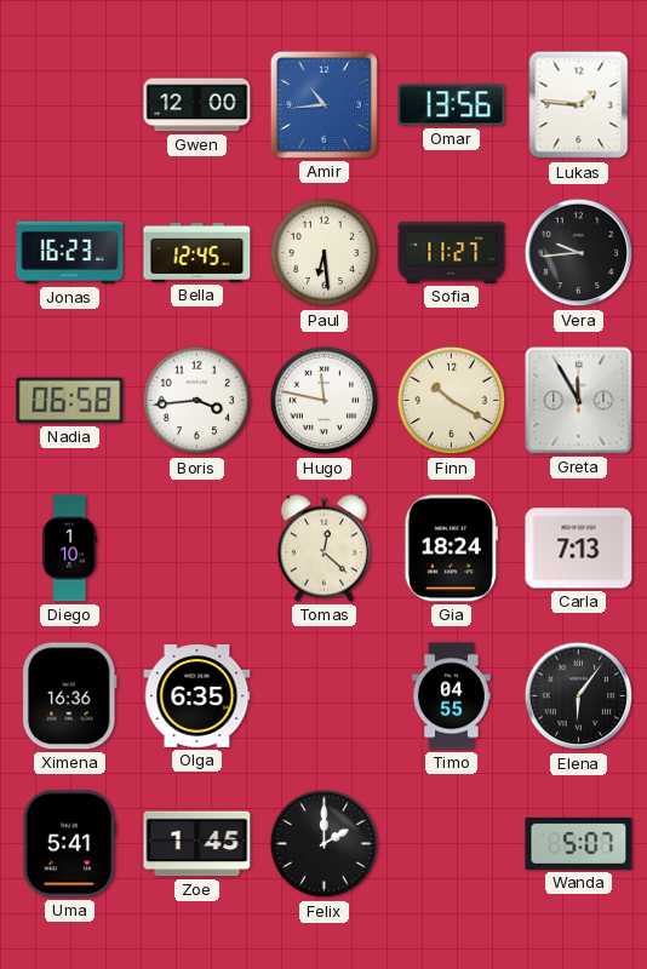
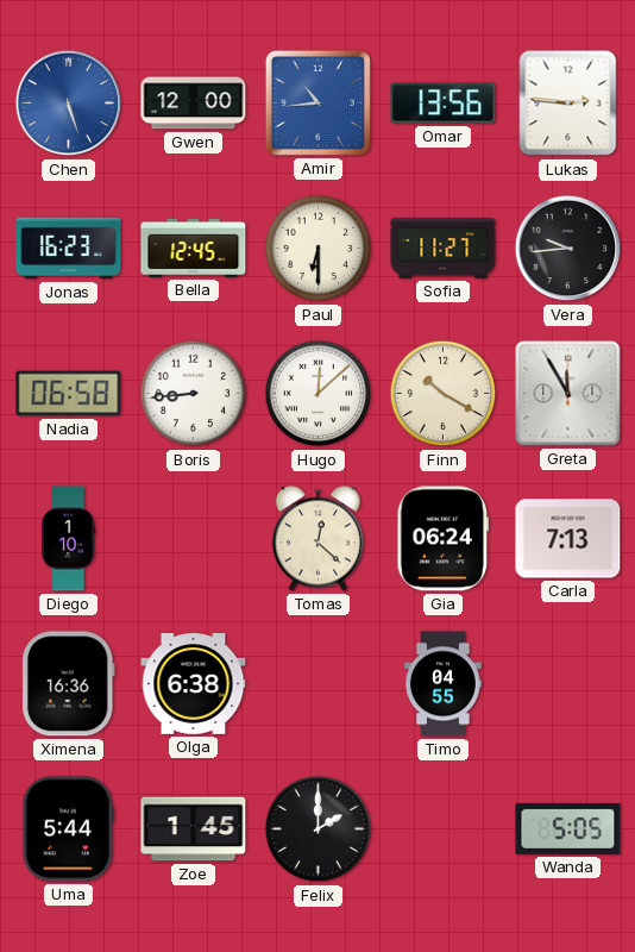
Chen: none -> 5:27
Lukas: 1:46 -> 2:46
Paul: 6:29 -> 6:30
Boris: 3:44 -> 8:44
Hugo: 11:47 -> 12:08
Gia: 18:24 -> 06:24
Olga: 6:35 -> 6:38
Elena: 6:06 -> none
Uma: 5:41 -> 5:44
Wanda: 5:07 -> 5:05
